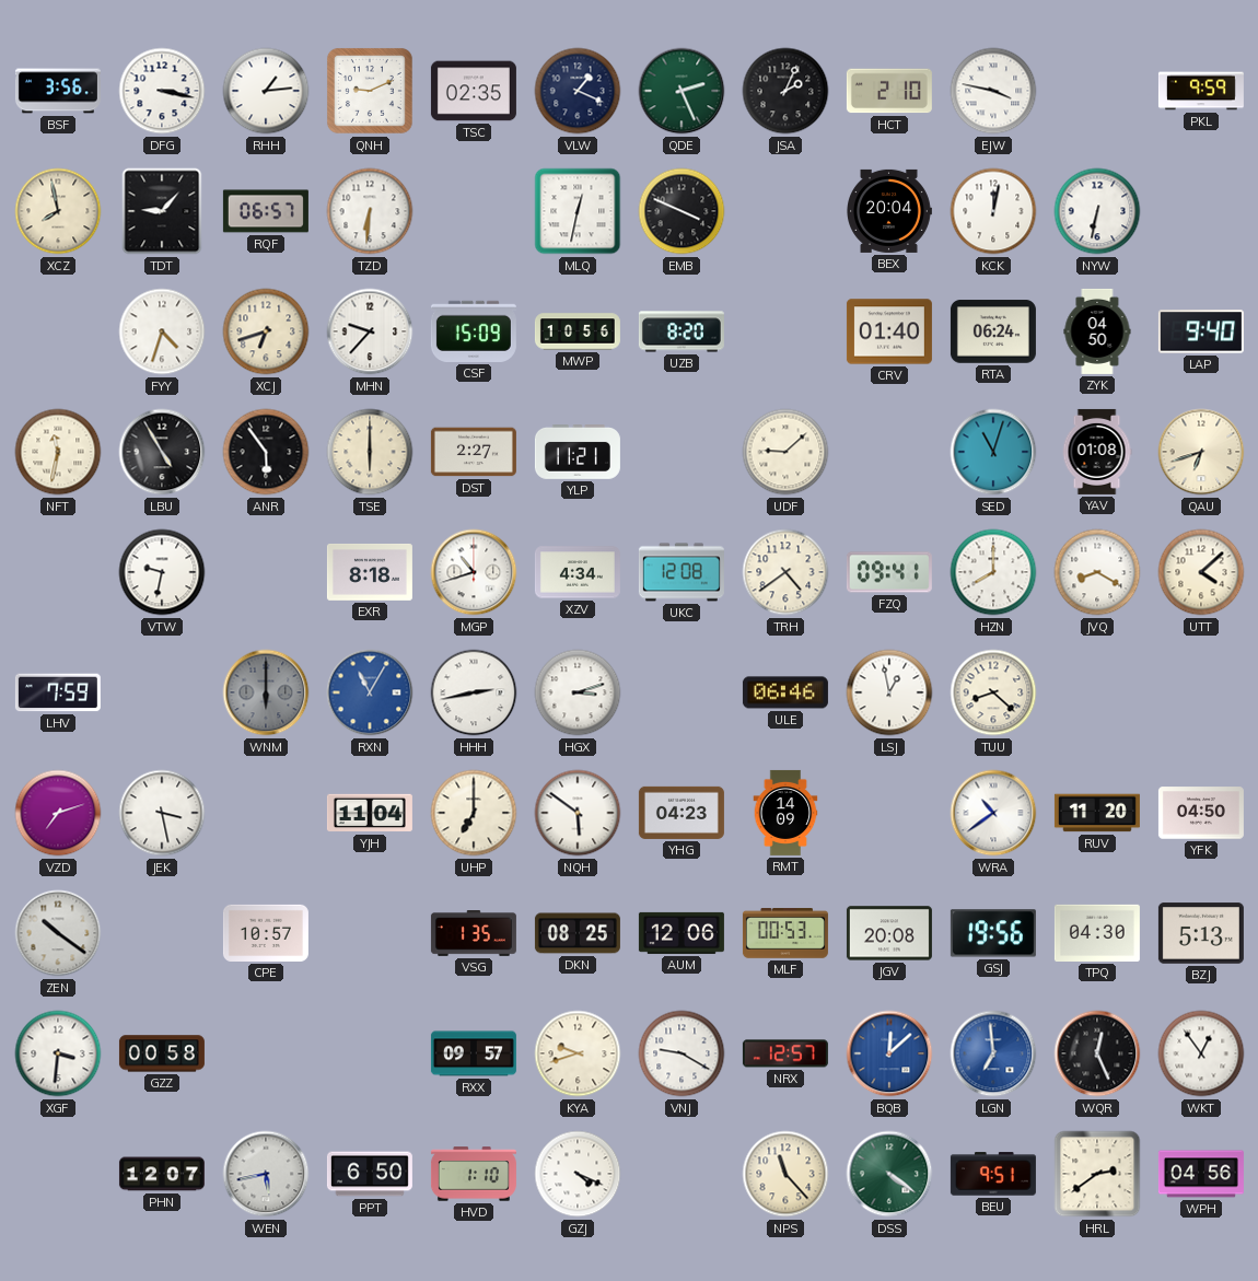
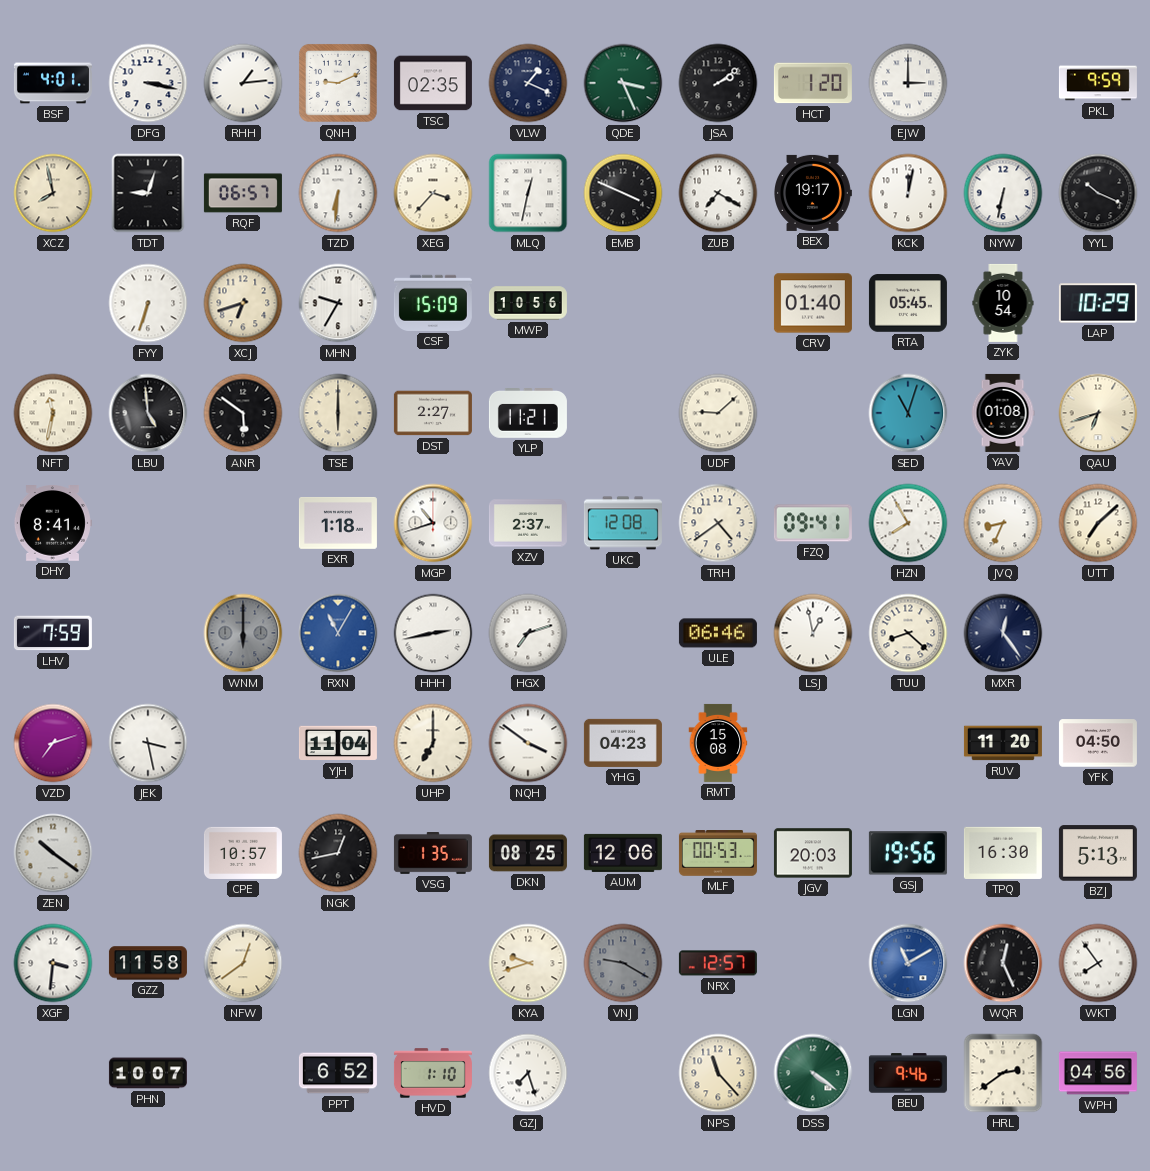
BSF: 3:56 -> 4:01
QDE: 2:26 -> 3:26
JSA: 2:04 -> 2:09
HCT: 2:10 -> 1:20
EJW: 3:47 -> 3:00
TDT: 9:07 -> 9:03
XEG: none -> 3:37
ZUB: none -> 7:20
BEX: 20:04 -> 19:17
YYL: none -> 10:19
FYY: 4:33 -> 6:33
MHN: 9:37 -> 9:35
UZB: 8:20 -> none
RTA: 06:24 -> 05:45
ZYK: 04:50 -> 10:54
LAP: 9:40 -> 10:29
LBU: 4:55 -> 4:59
ANR: 5:54 -> 5:51
DHY: none -> 8:41
VTW: 9:32 -> none
EXR: 8:18 -> 1:18
XZV: 4:34 -> 2:37
HZN: 8:00 -> 7:55
JVQ: 8:20 -> 8:34
UTT: 4:08 -> 7:08
HGX: 3:12 -> 7:12
MXR: none -> 12:24
NQH: 5:51 -> 3:51
RMT: 14:09 -> 15:08
WRA: 10:39 -> none
NGK: none -> 12:43
JGV: 20:08 -> 20:03
TPQ: 04:30 -> 16:30
GZZ: 00:58 -> 11:58
NFW: none -> 12:39
RXX: 09:57 -> none
VNJ dial: white -> grey
BQB: 12:08 -> none
LGN: 6:59 -> 11:10
WKT: 12:54 -> 7:54
PHN: 12:07 -> 10:07
WEN: 5:43 -> none
PPT: 6:50 -> 6:52
GZJ: 4:19 -> 7:27
BEU: 9:51 -> 9:46
